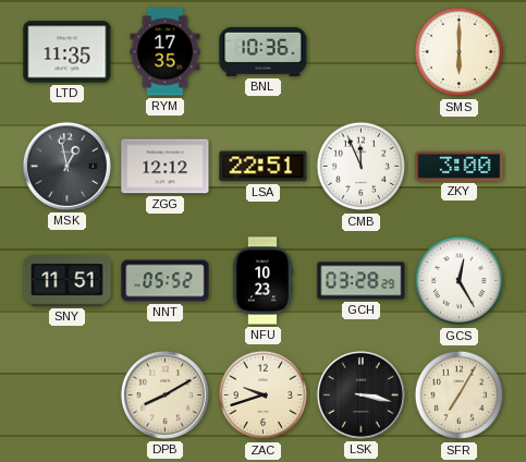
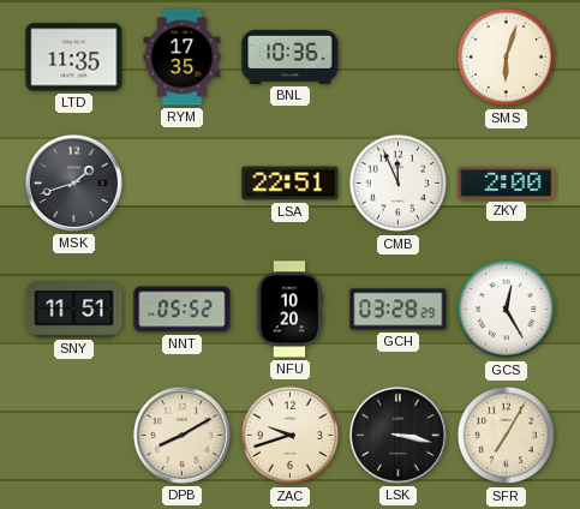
SMS: 6:00 -> 6:03
MSK: 12:58 -> 1:42
ZGG: 12:12 -> none
ZKY: 3:00 -> 2:00
NFU: 10:23 -> 10:20
